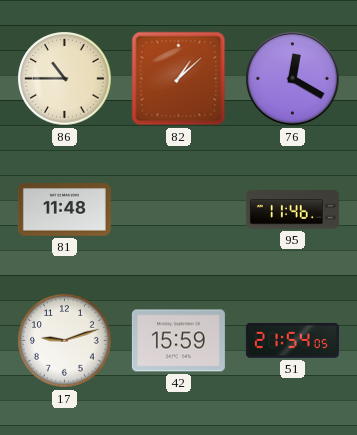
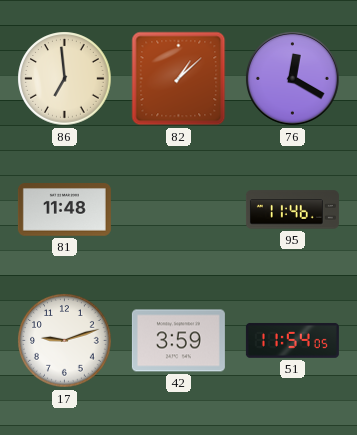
86: 10:45 -> 6:59
42: 15:59 -> 3:59
51: 21:54 -> 11:54
